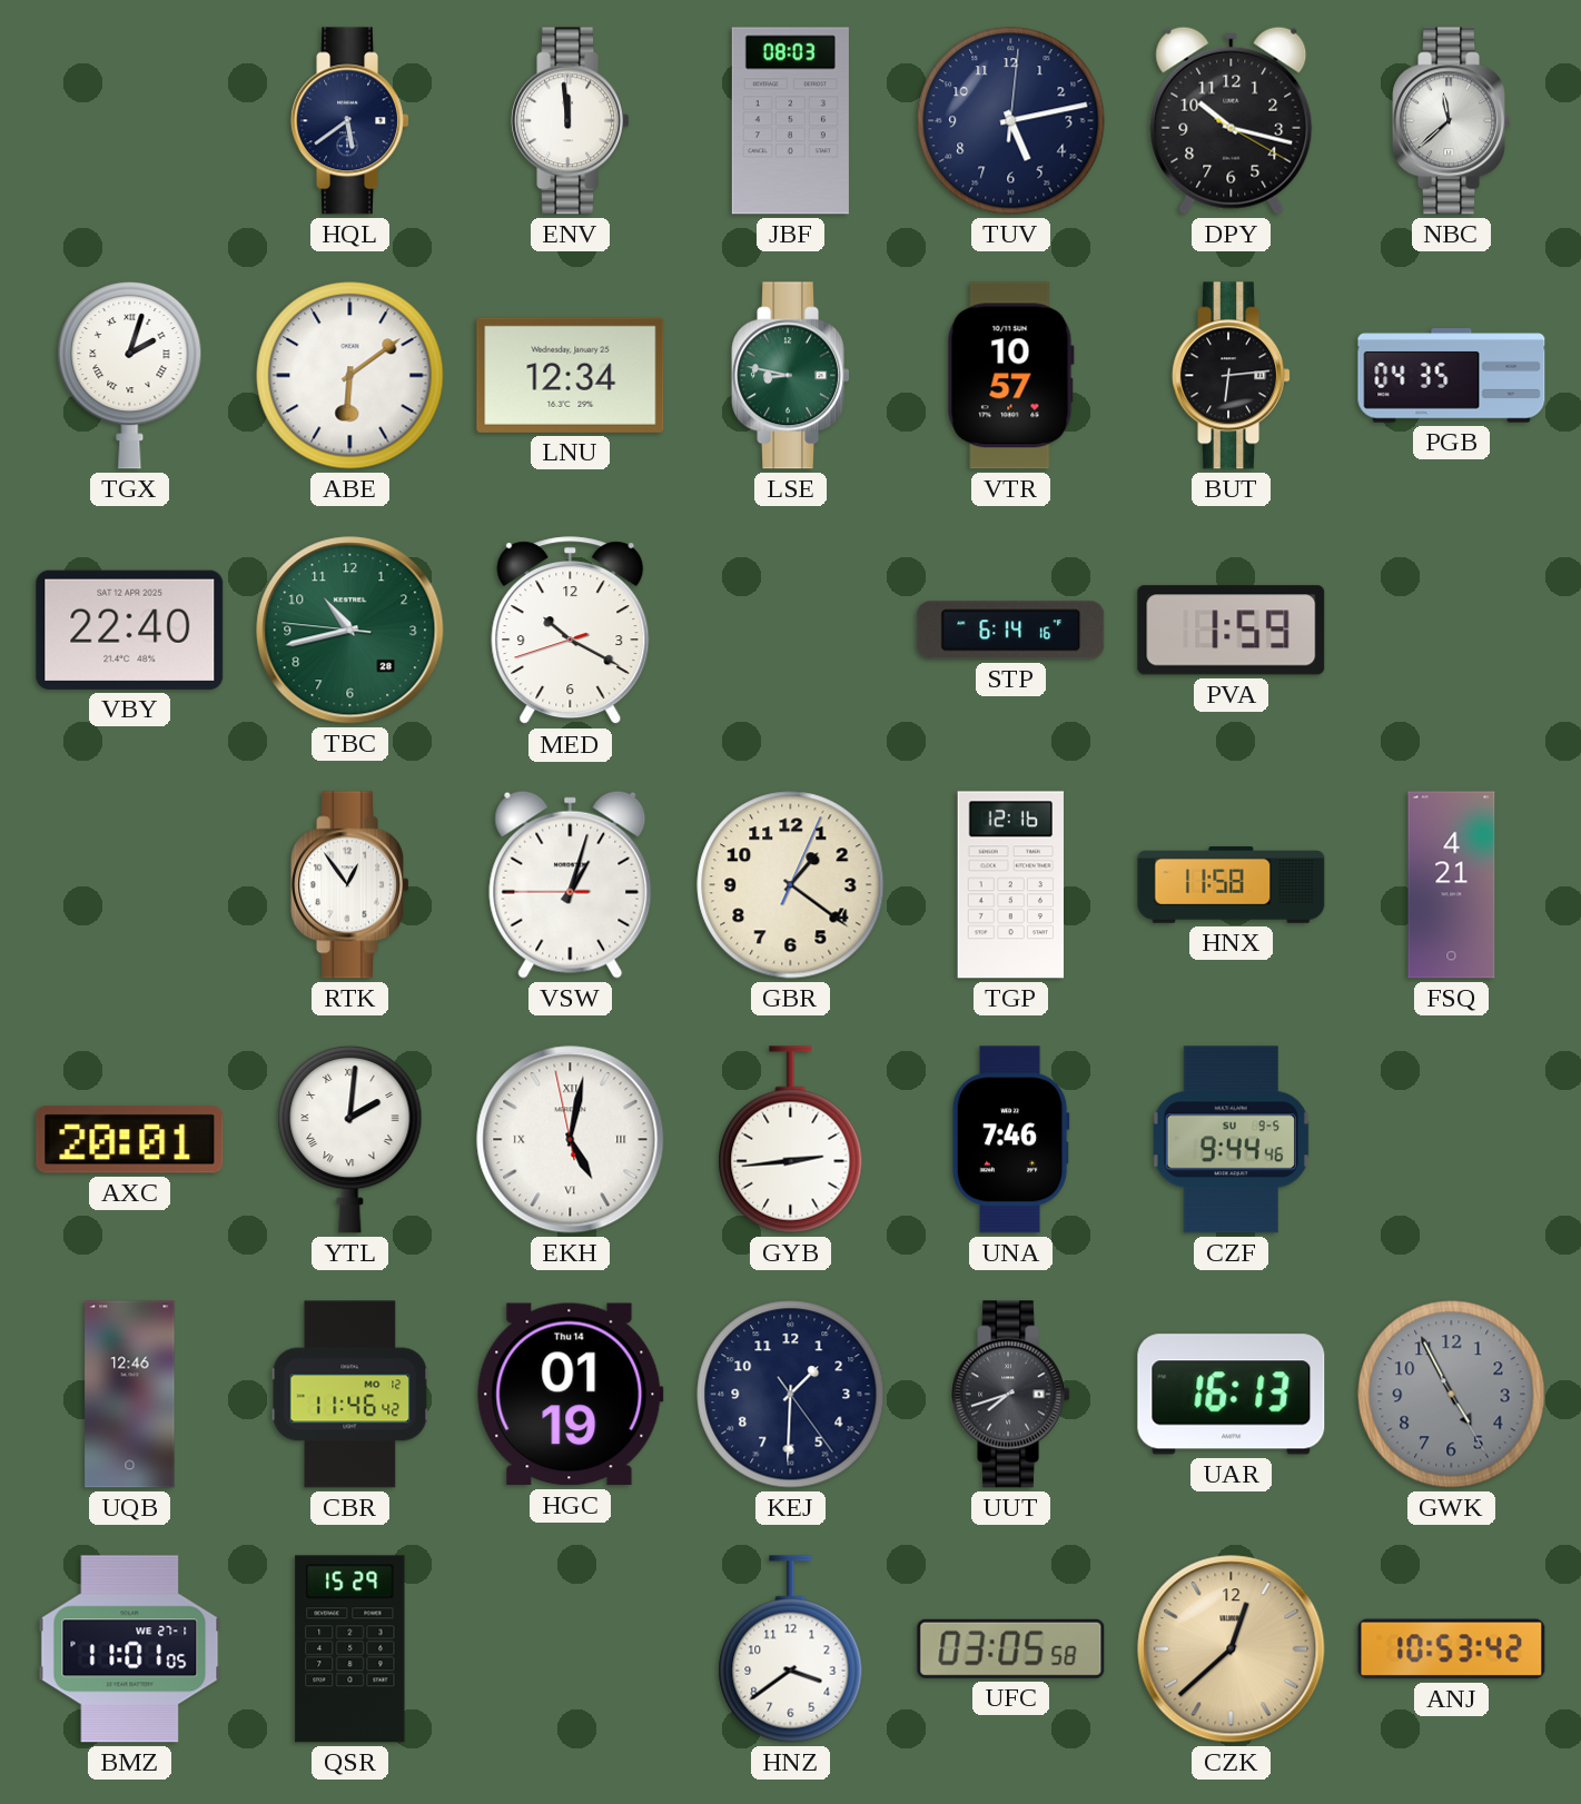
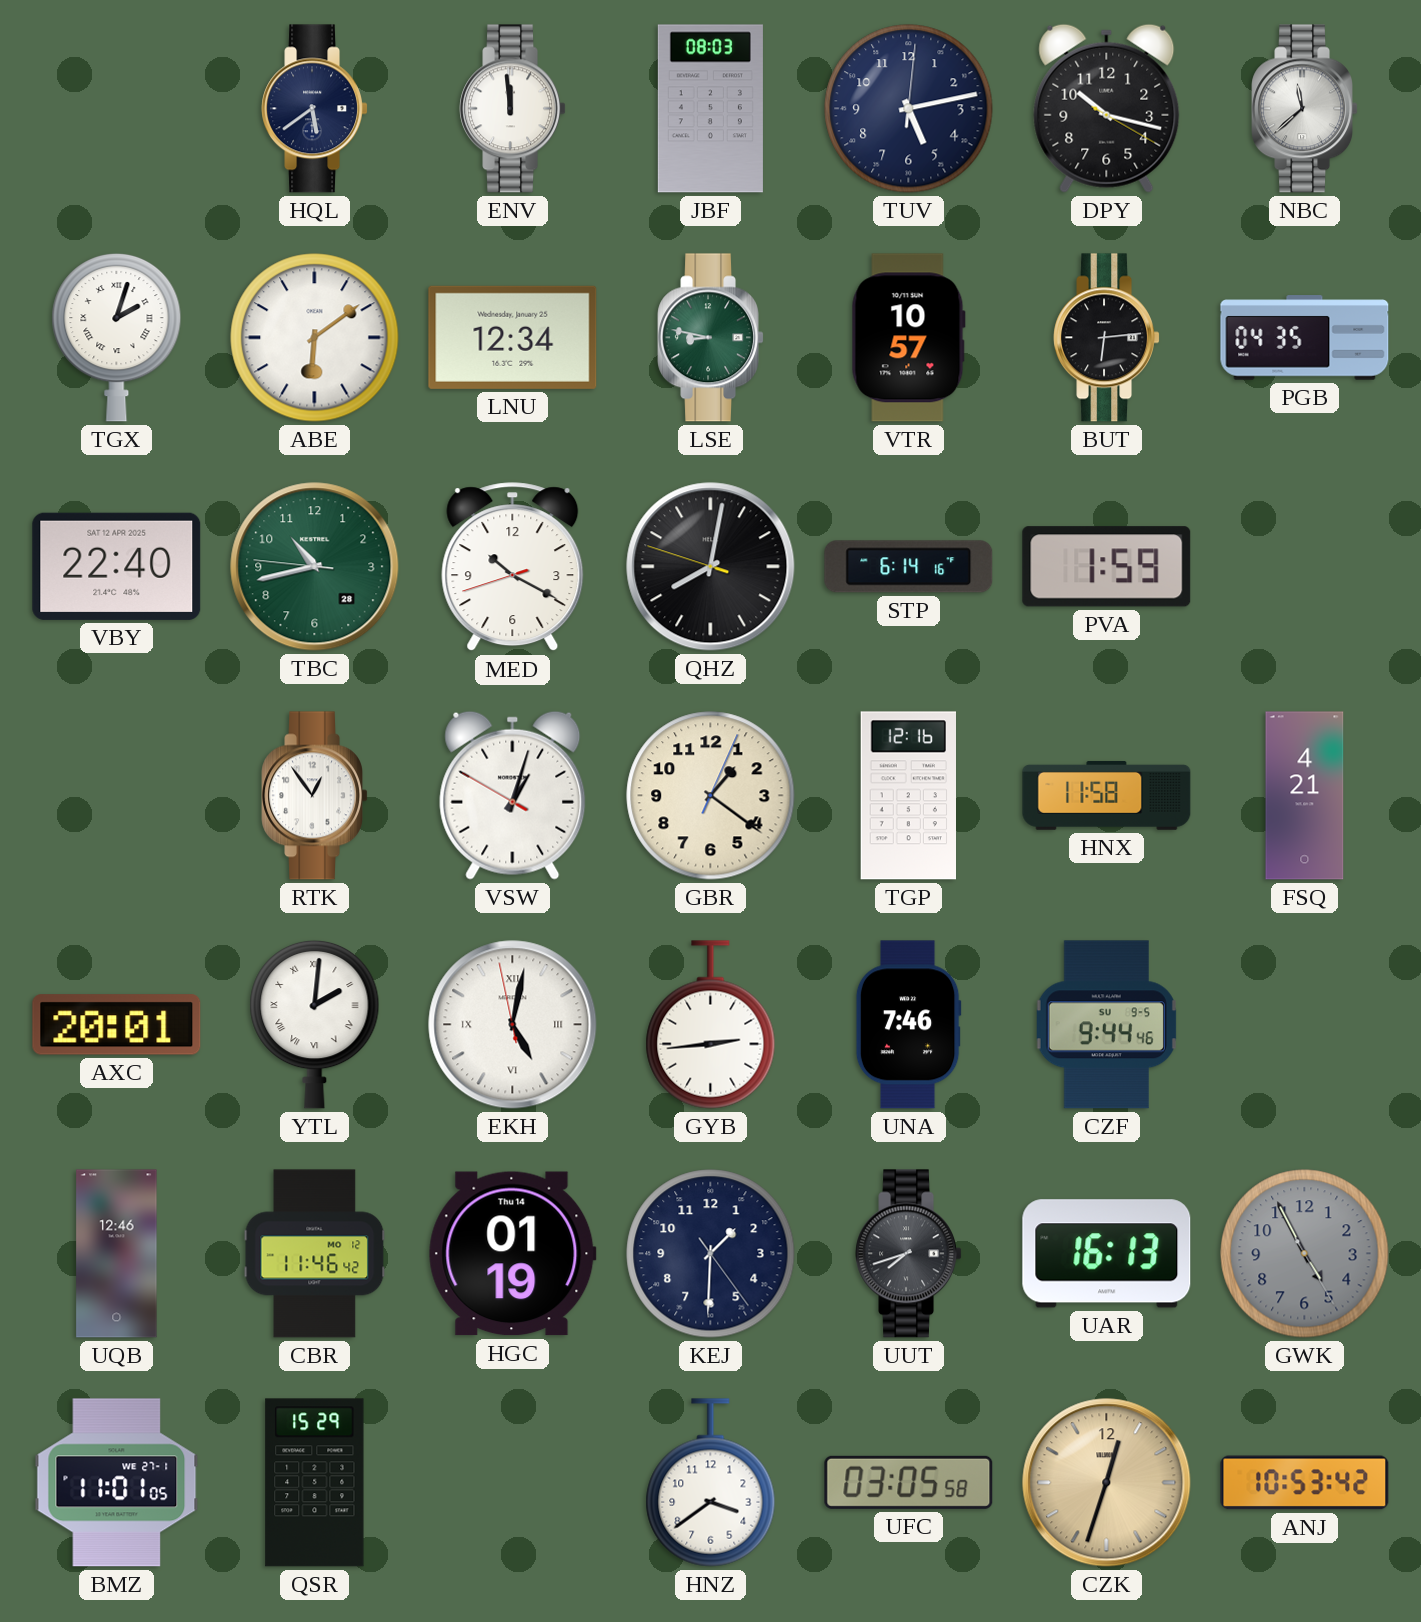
QHZ: none -> 8:01
VSW: 1:02:45 -> 1:02:50
CZK: 12:38 -> 12:33
